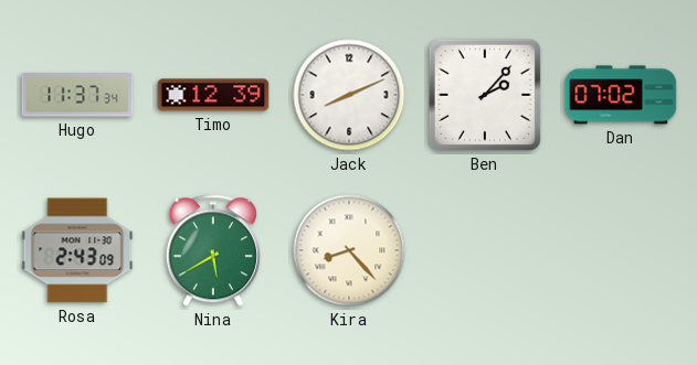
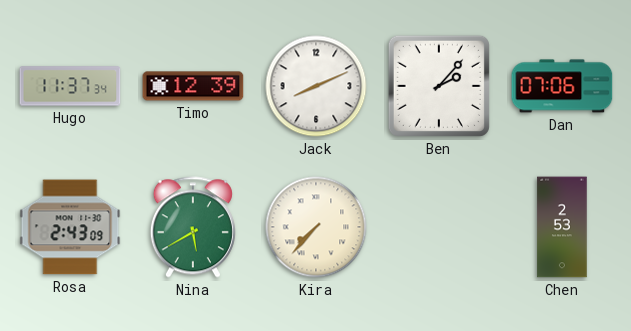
Dan: 07:02 -> 07:06
Kira: 8:23 -> 7:37
Chen: none -> 2:53
